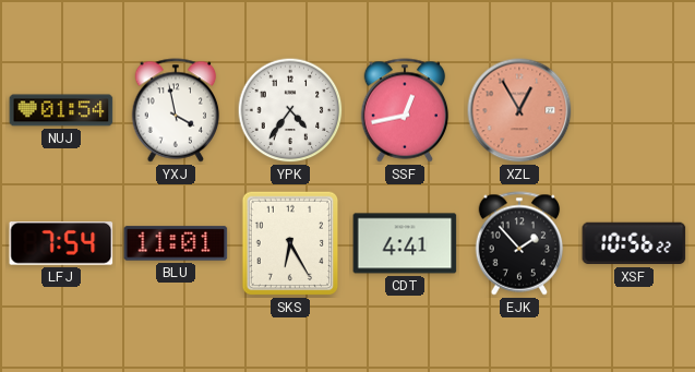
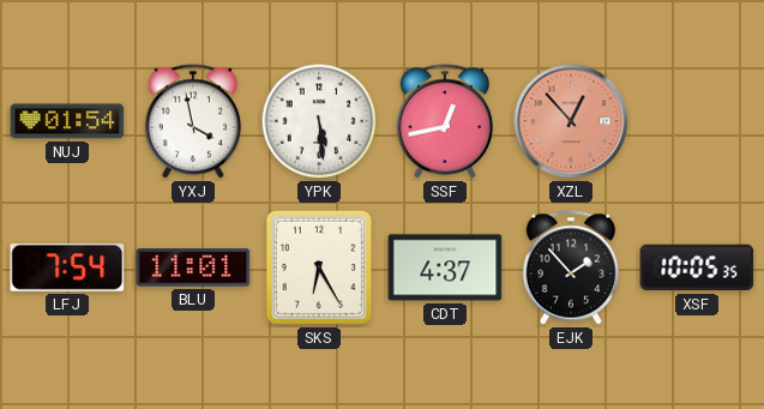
YPK: 4:36 -> 5:29
XZL: 12:55 -> 12:53
CDT: 4:41 -> 4:37
XSF: 10:56 -> 10:05
